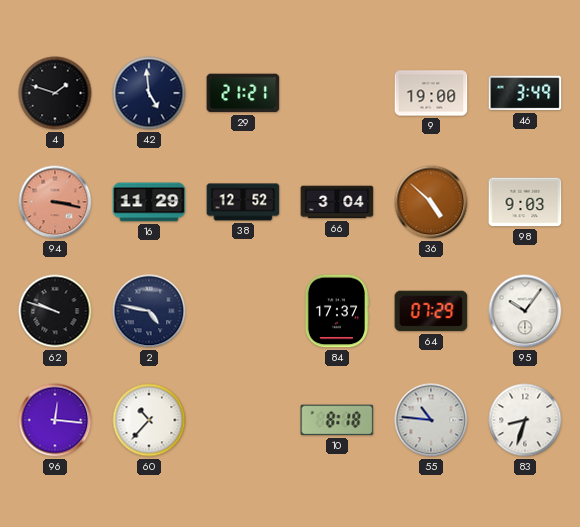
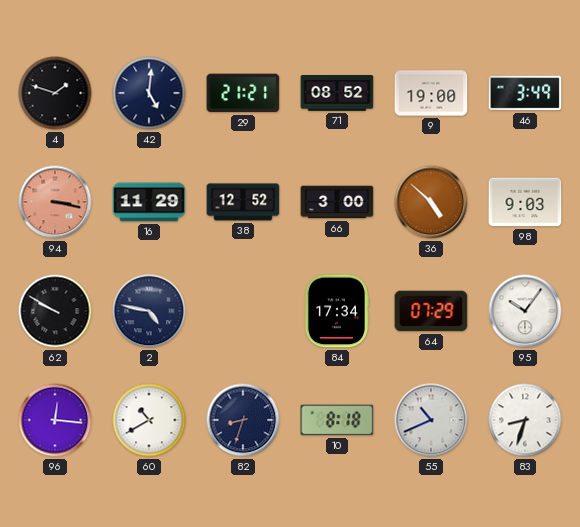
42: 4:59 -> 5:01
71: none -> 08:52
66: 3:04 -> 3:00
62: 9:48 -> 9:50
84: 17:37 -> 17:34
60: 10:37 -> 10:40
82: none -> 8:33
55: 10:46 -> 10:41
